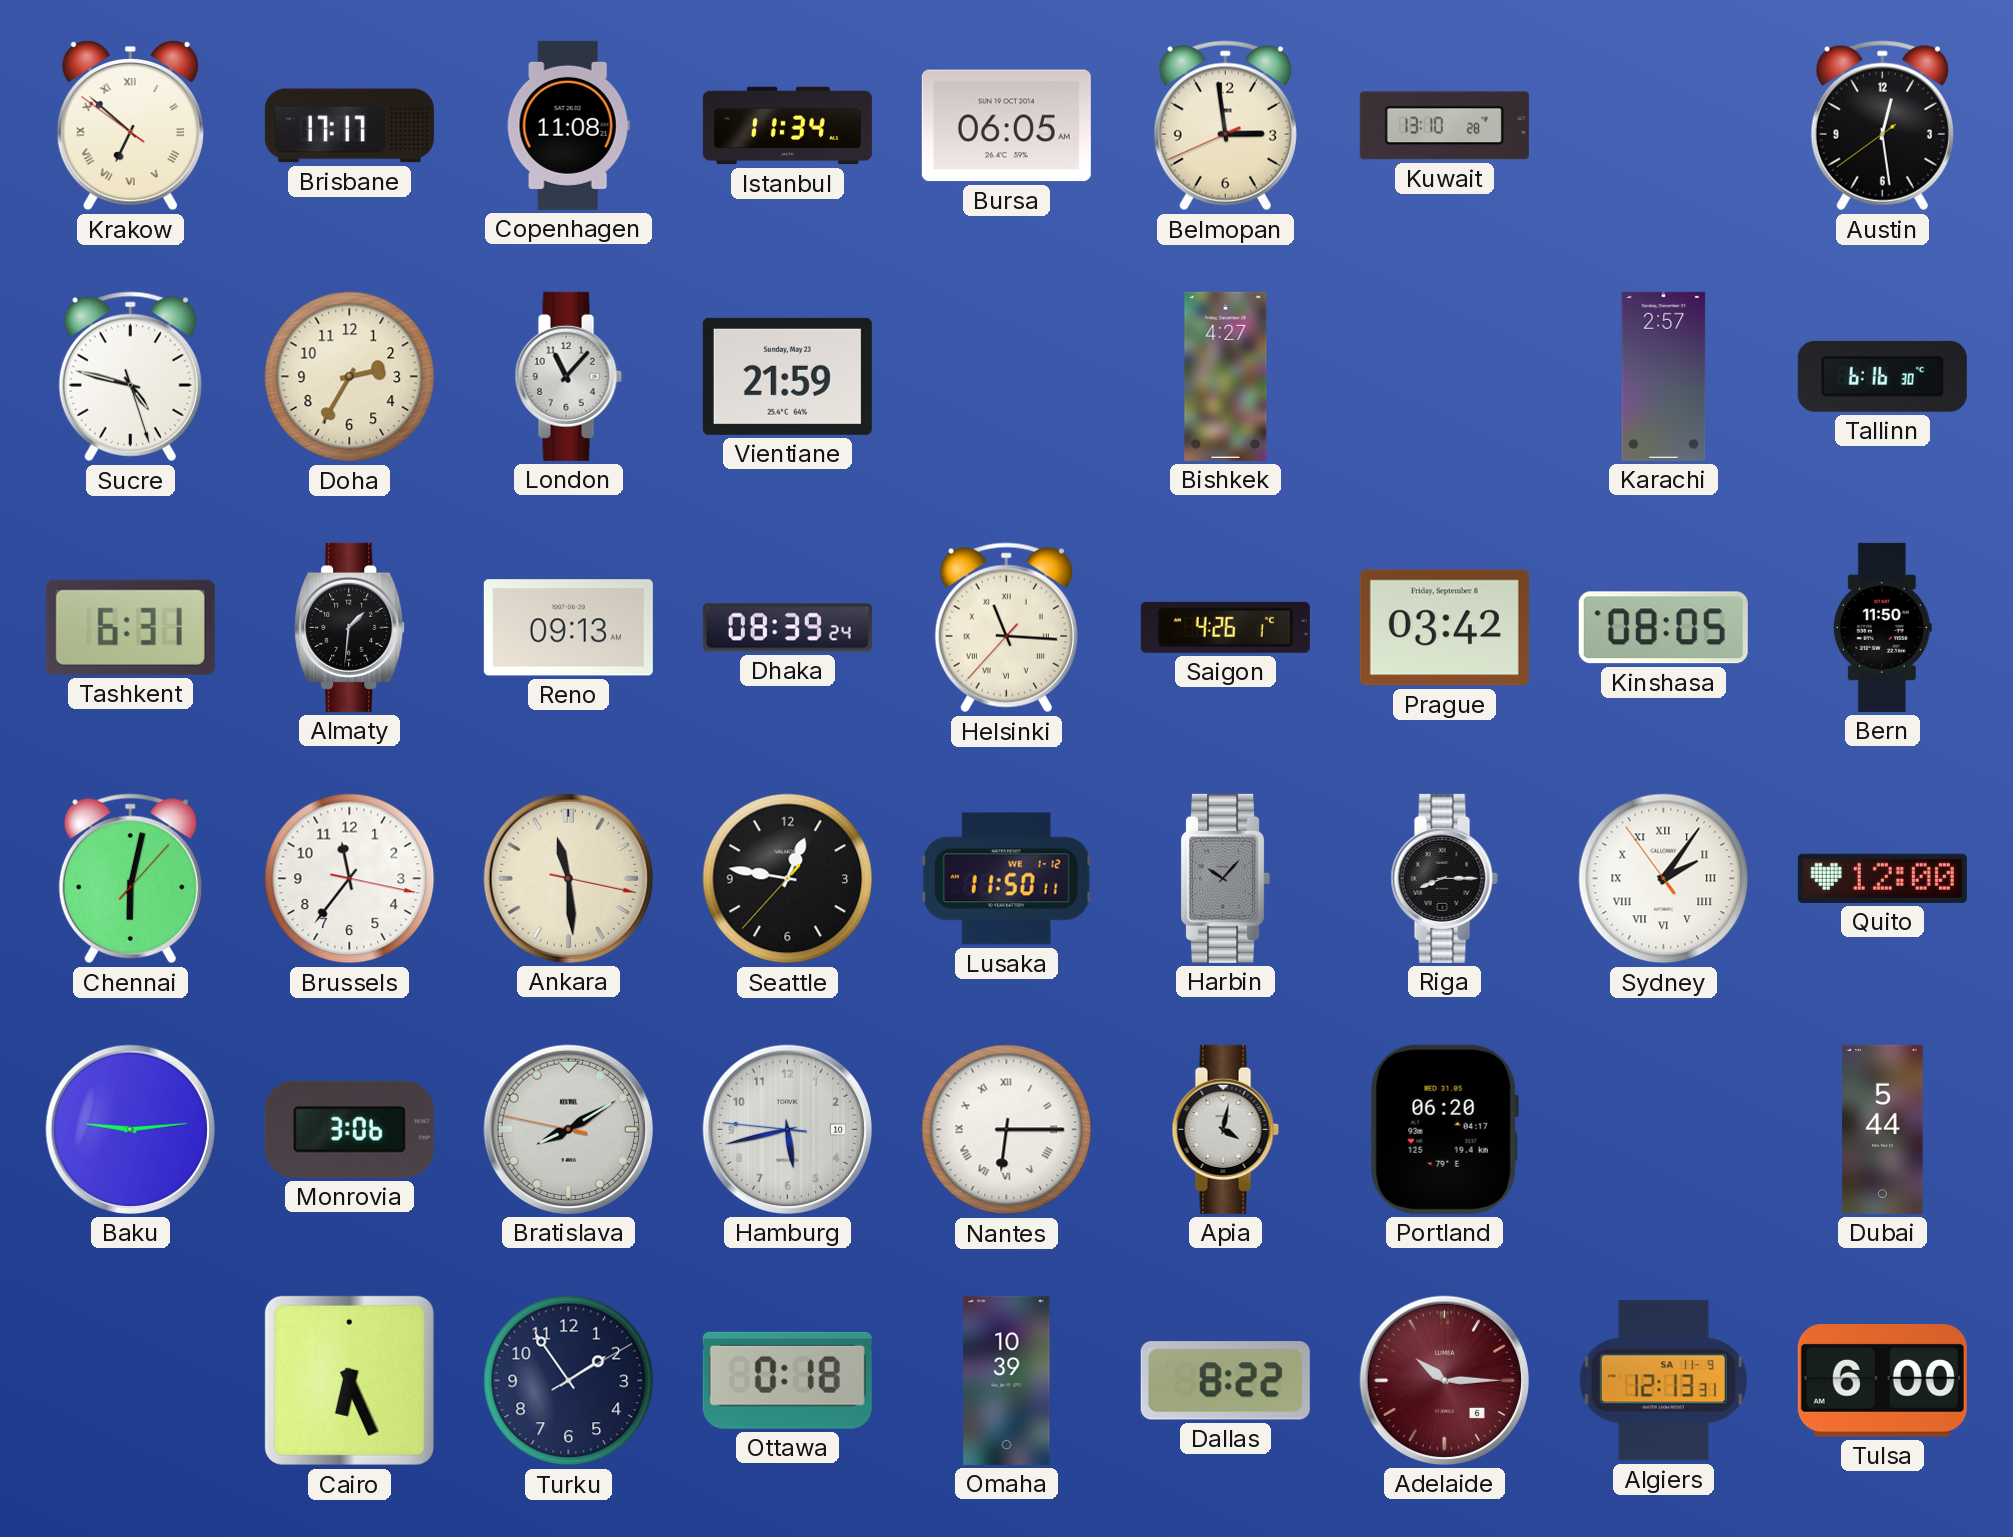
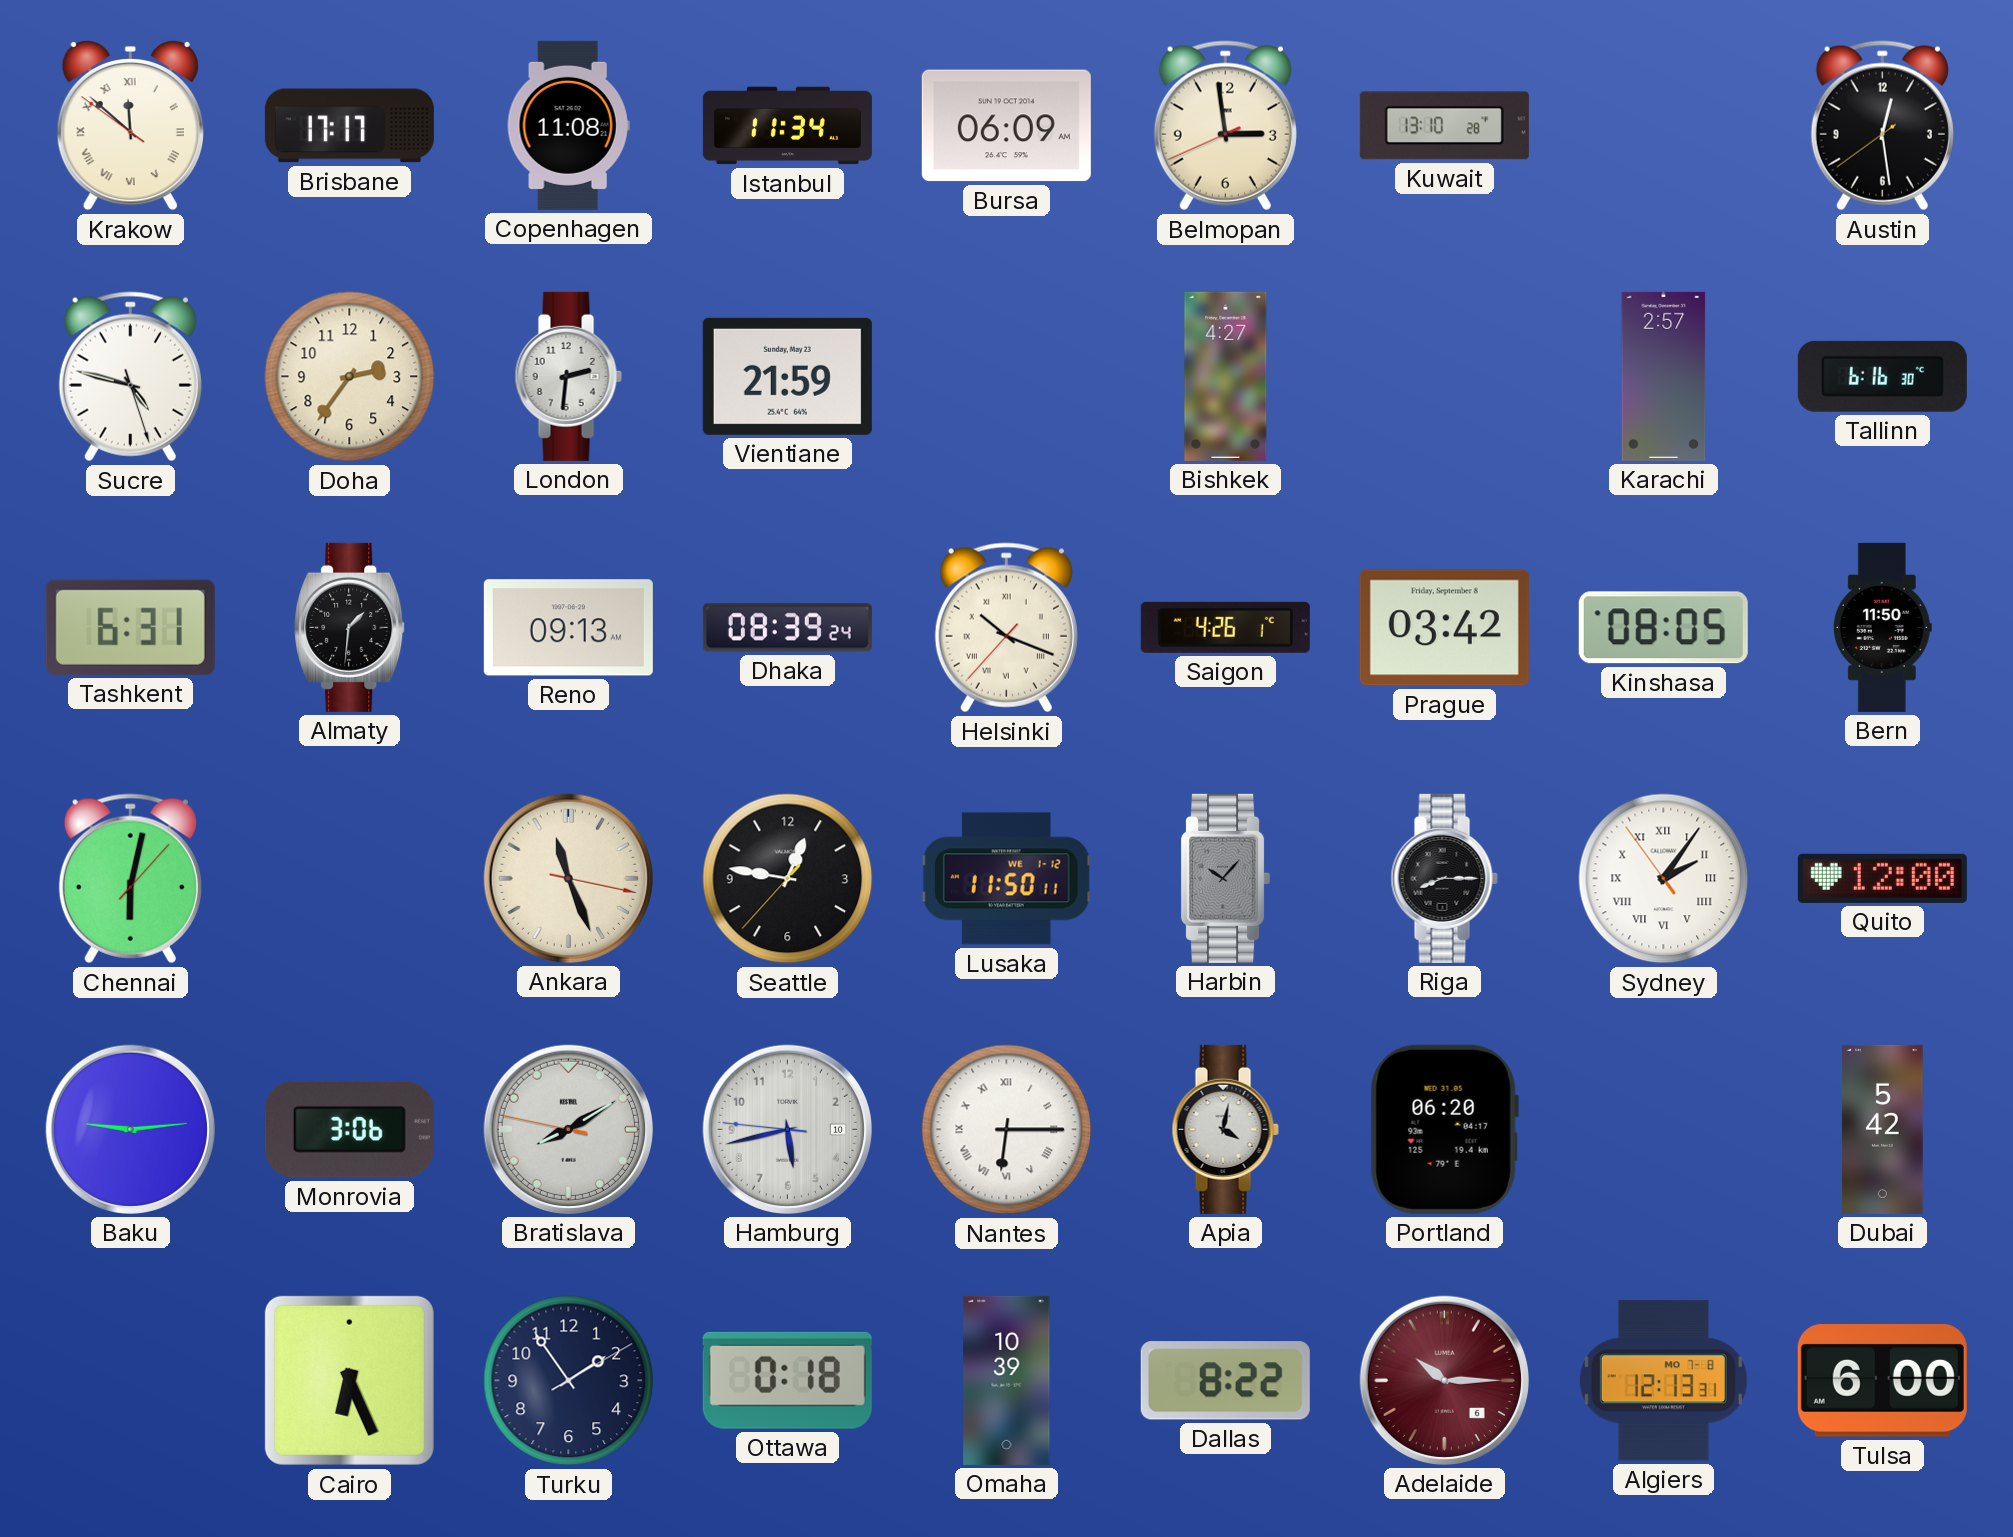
Krakow: 6:51 -> 11:51
Bursa: 06:05 -> 06:09
Doha: 2:35 -> 2:36
London: 11:07 -> 2:31
Helsinki: 11:15 -> 10:18
Brussels: 11:36 -> none
Ankara: 11:29 -> 11:26
Dubai: 5:44 -> 5:42
Algiers date: SA 11-9 -> MO 7-8
